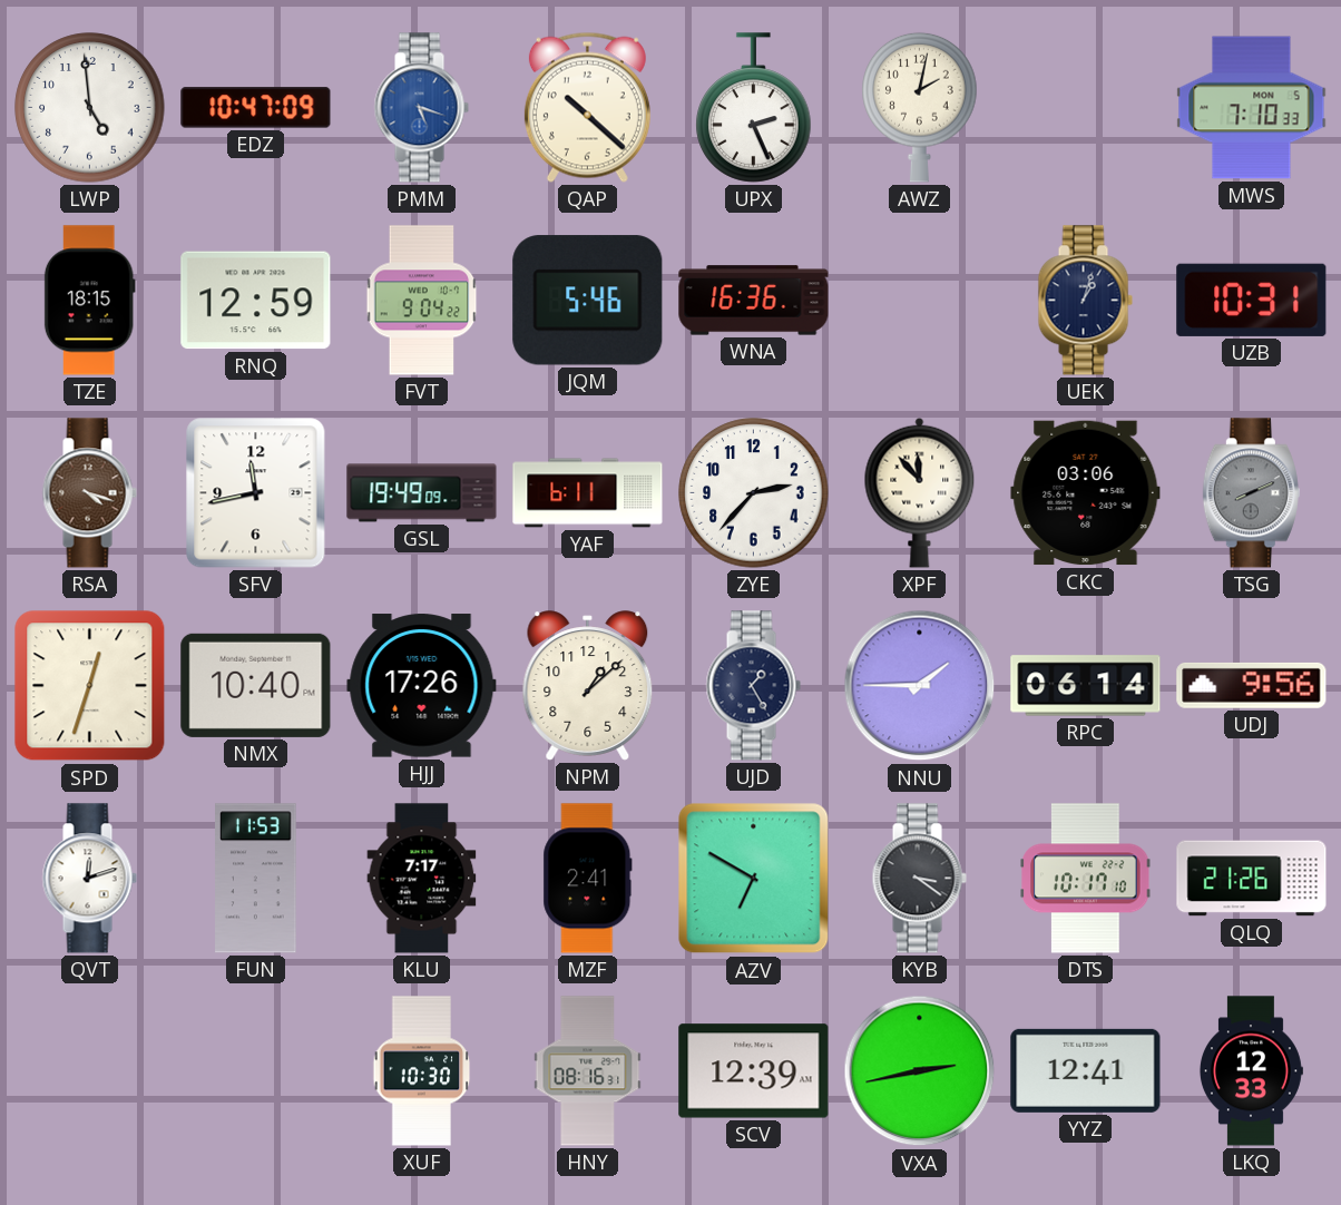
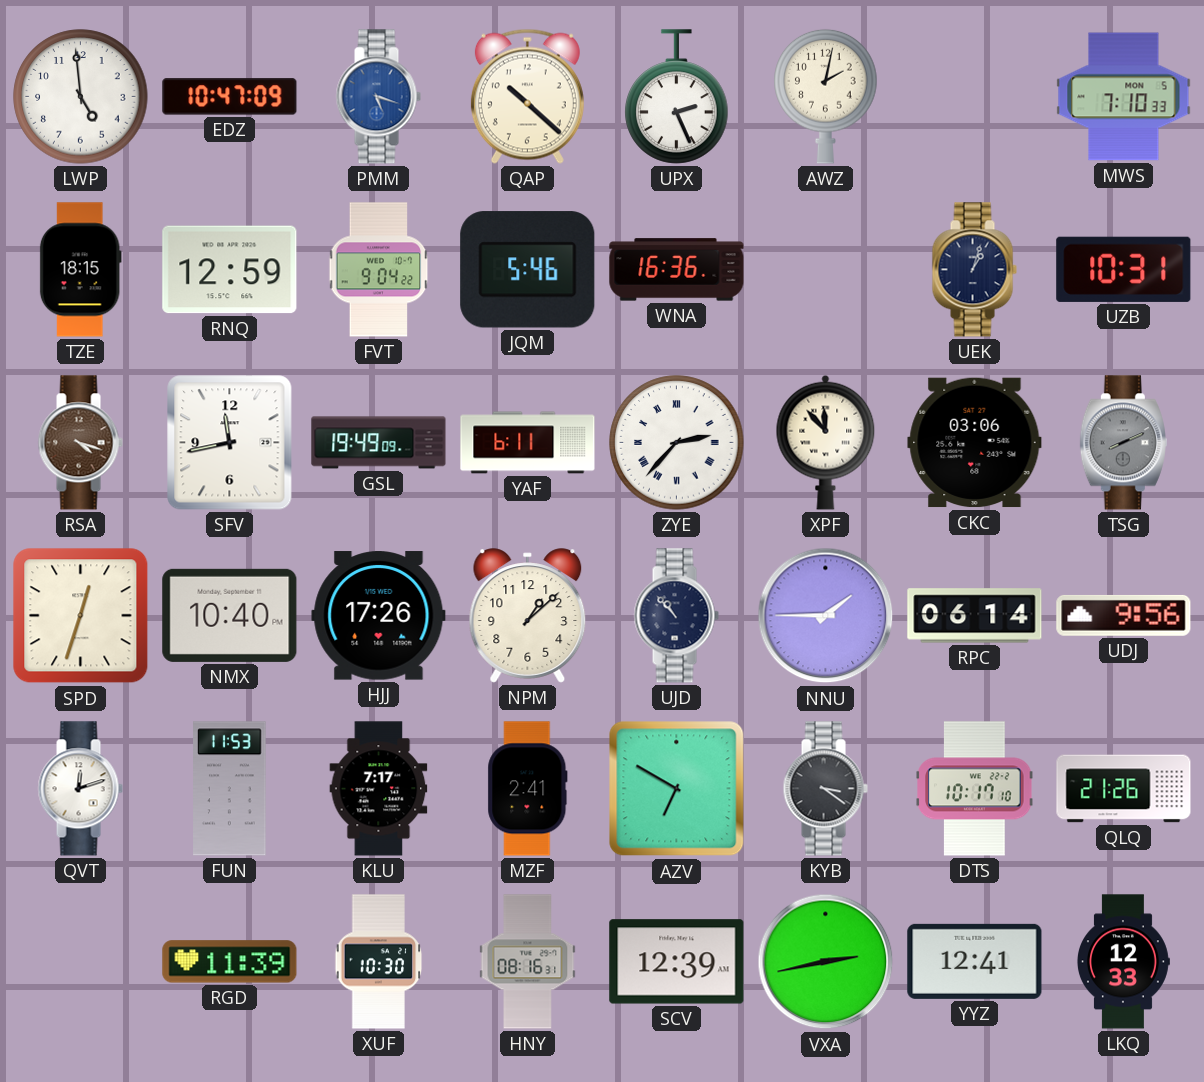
ZYE numerals: Arabic -> Roman
UJD: 1:25 -> 10:53
RGD: none -> 11:39
